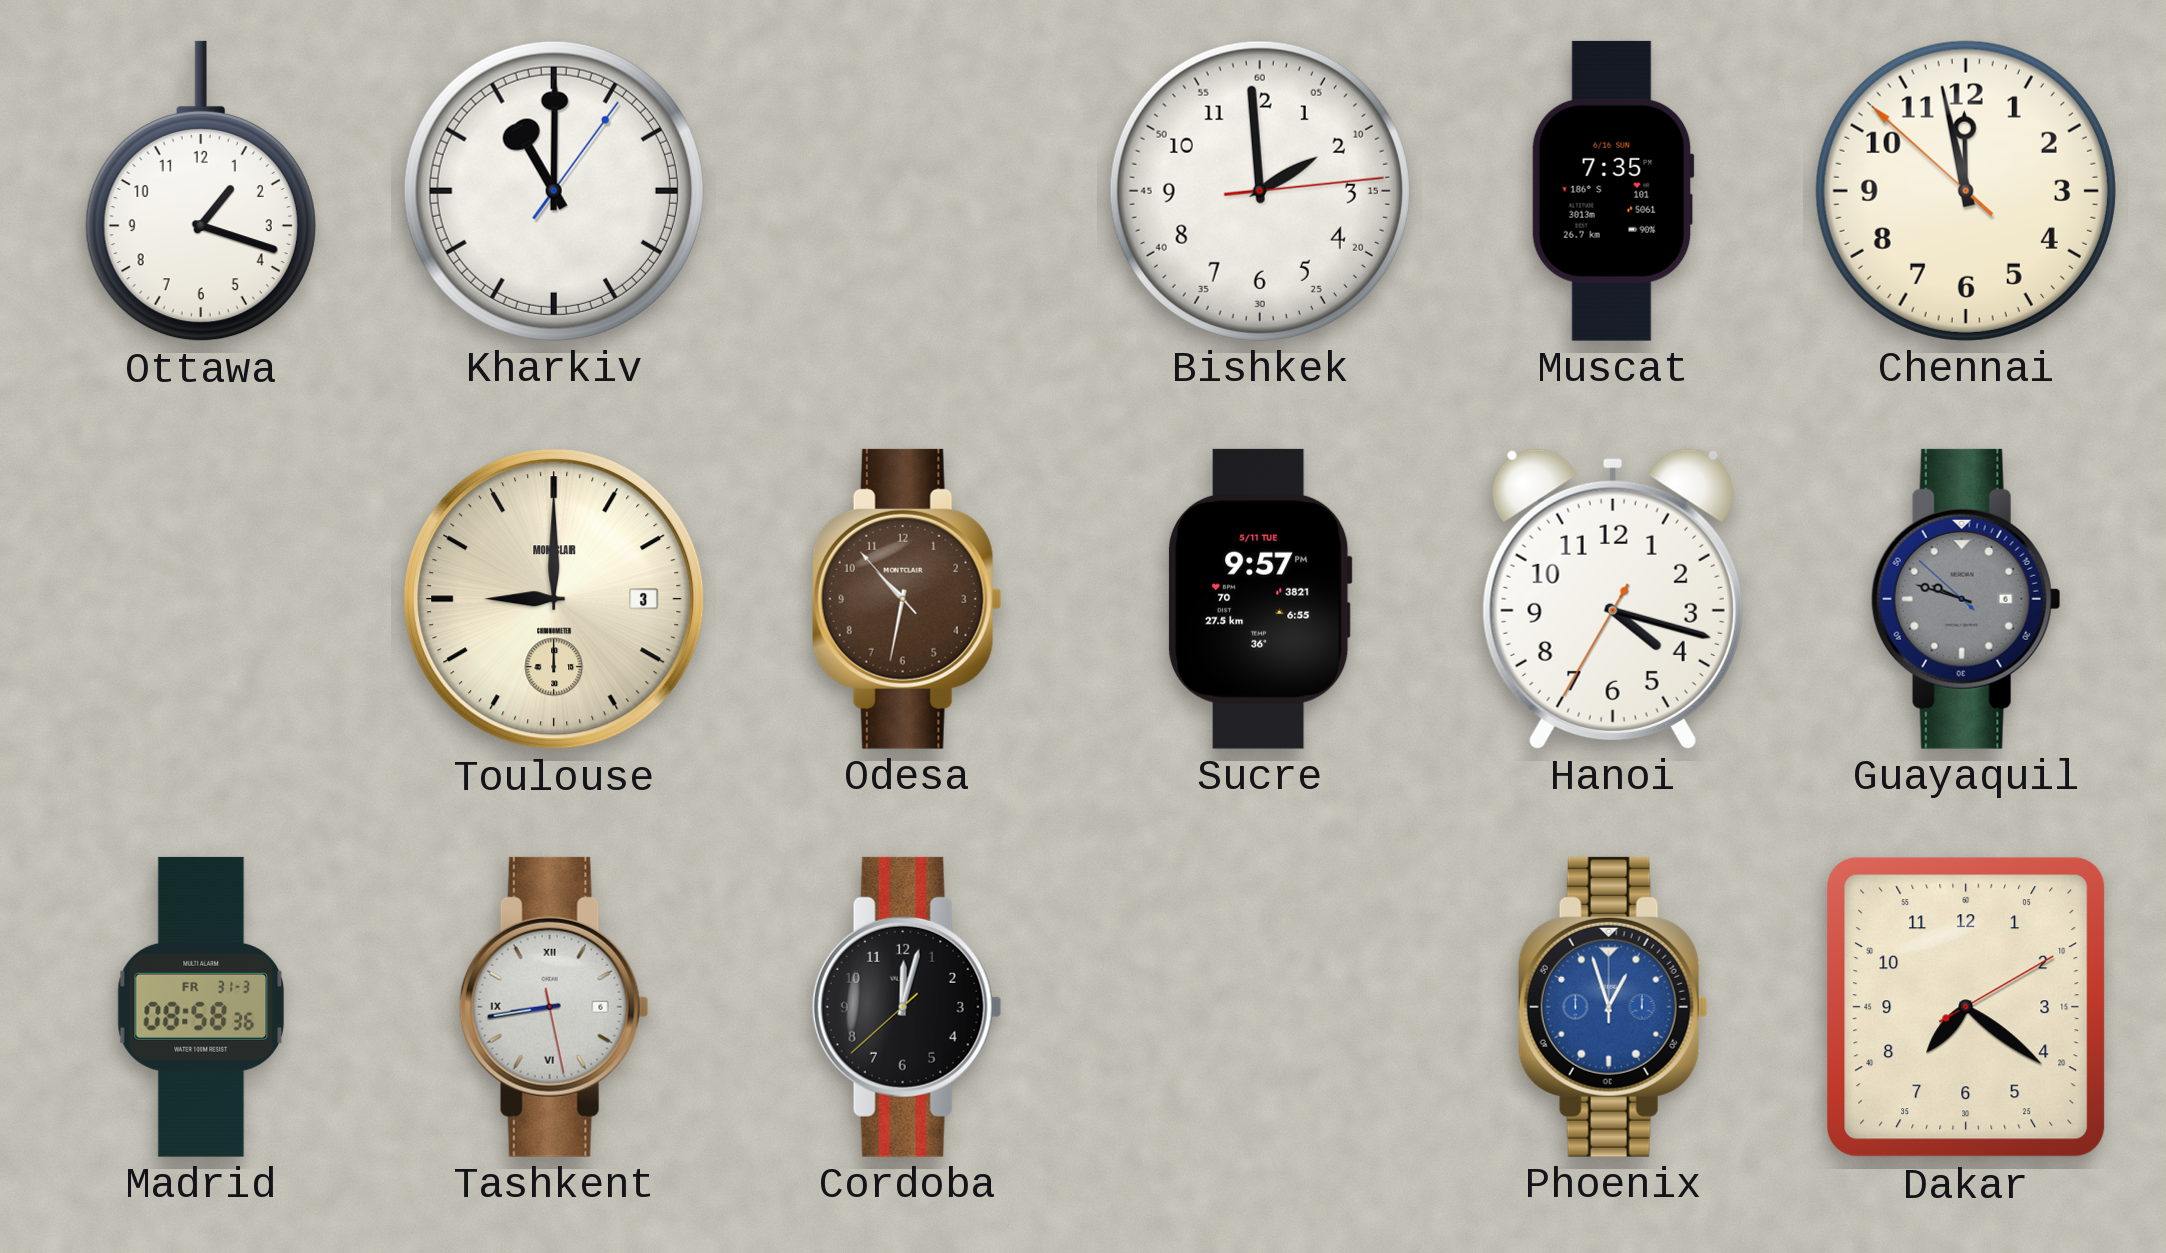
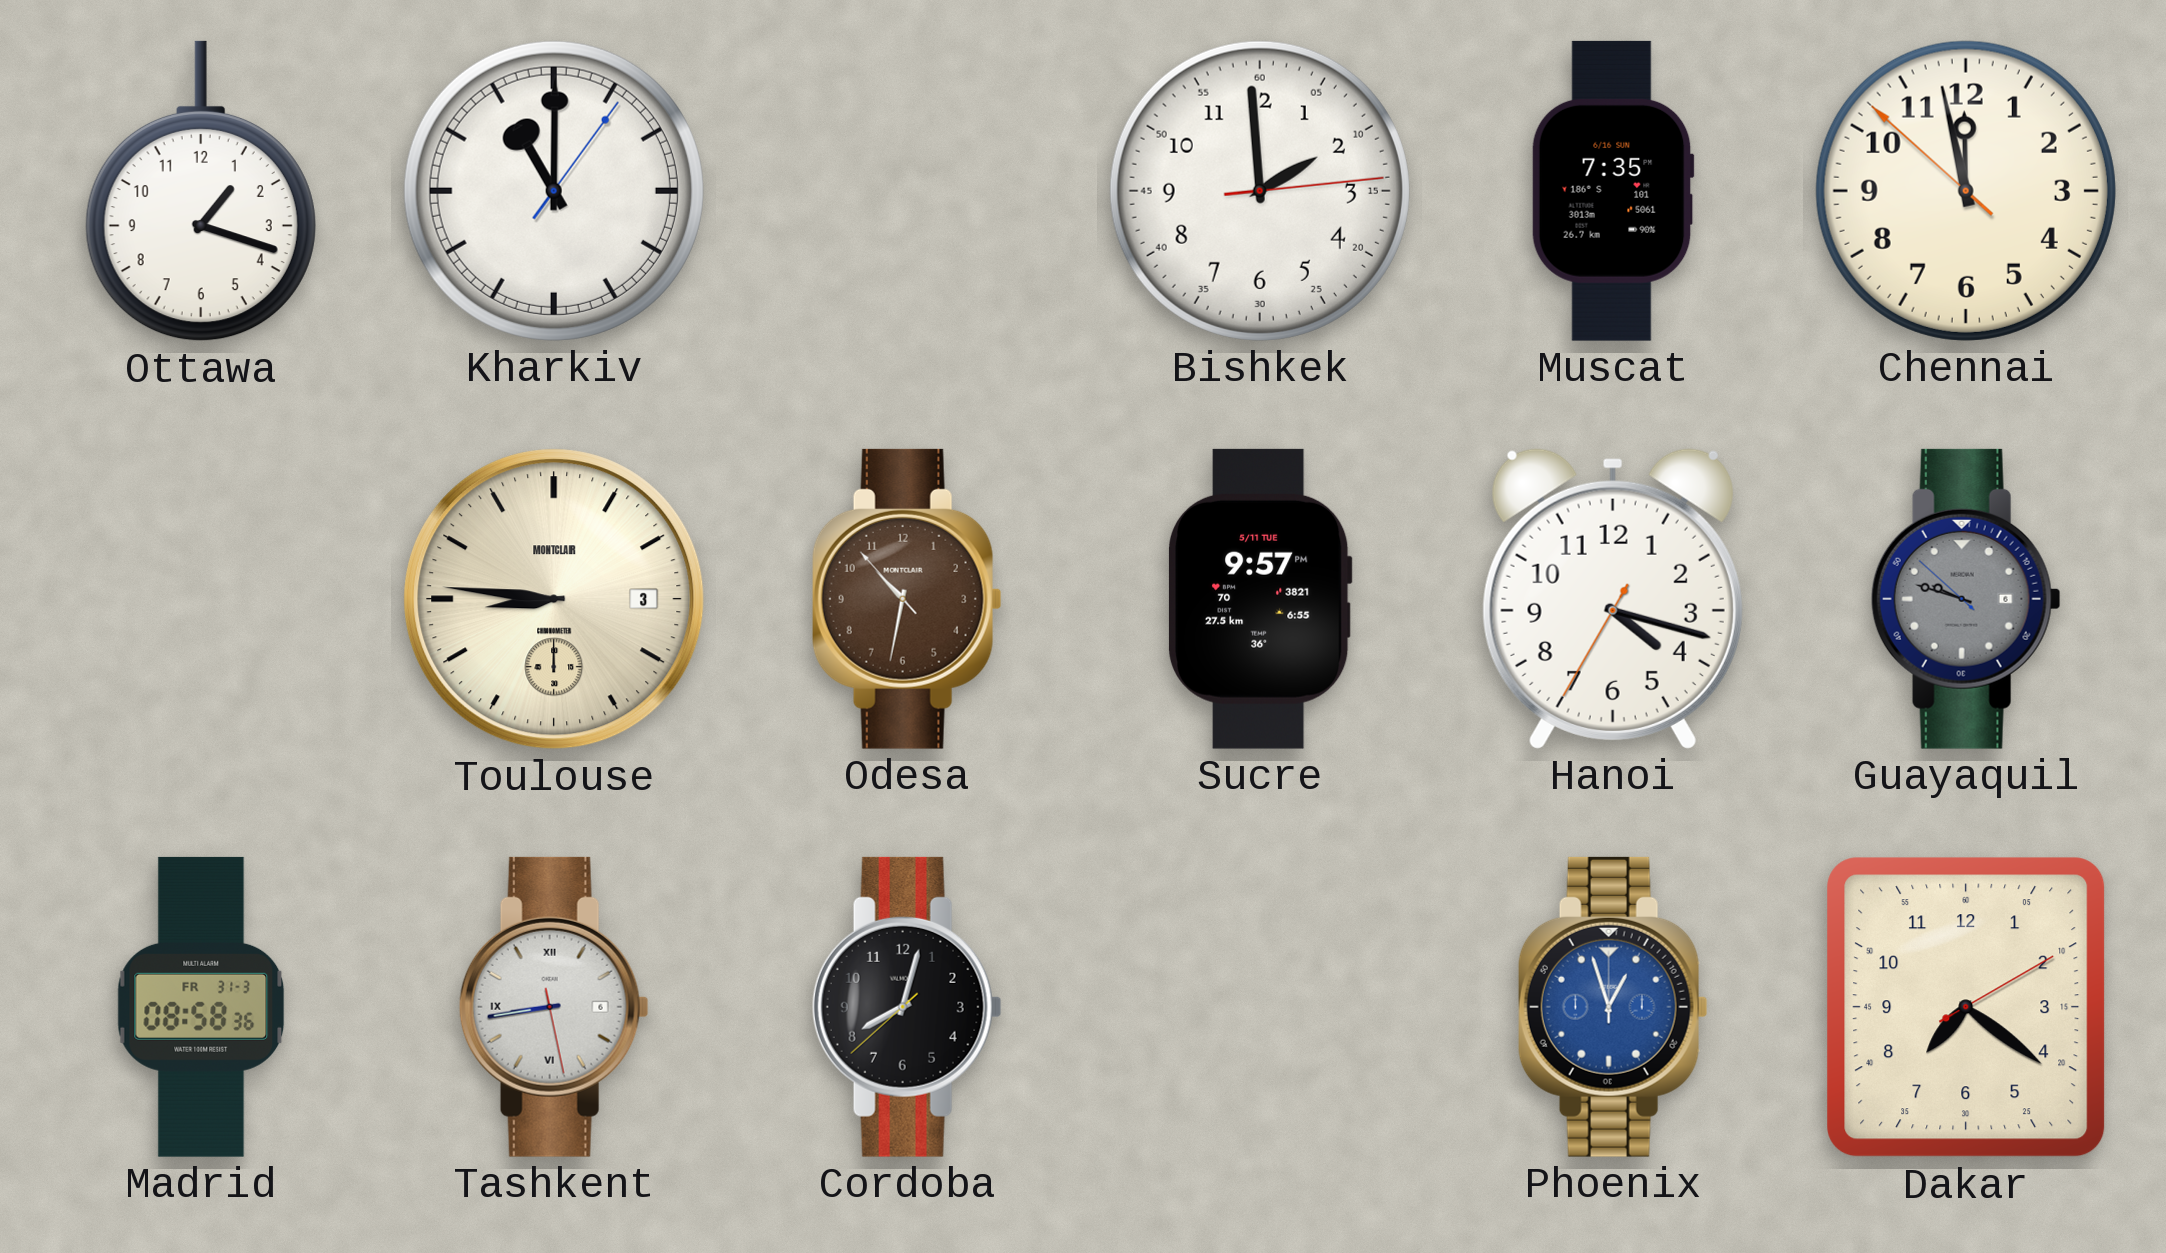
Toulouse: 9:00 -> 8:46
Cordoba: 12:02 -> 8:02
